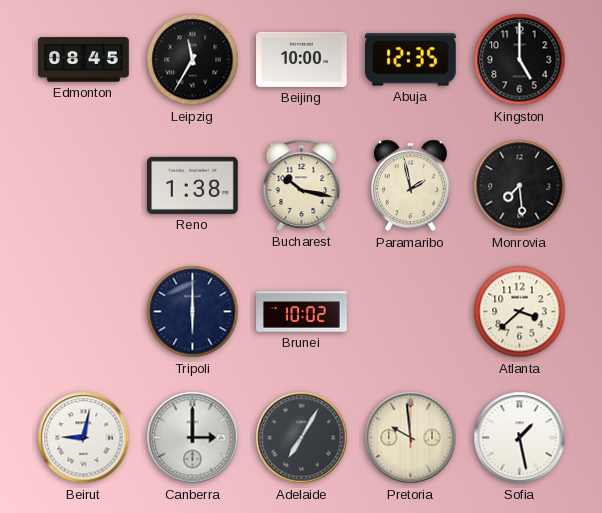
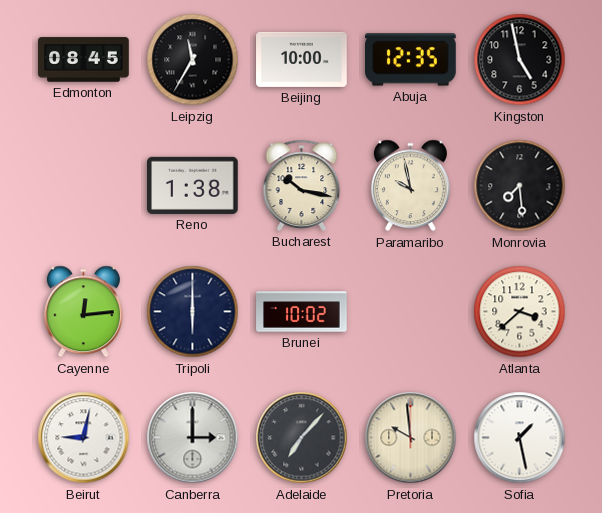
Kingston: 5:00 -> 4:58
Paramaribo: 1:58 -> 9:58
Cayenne: none -> 12:14
Adelaide: 7:05 -> 7:07
